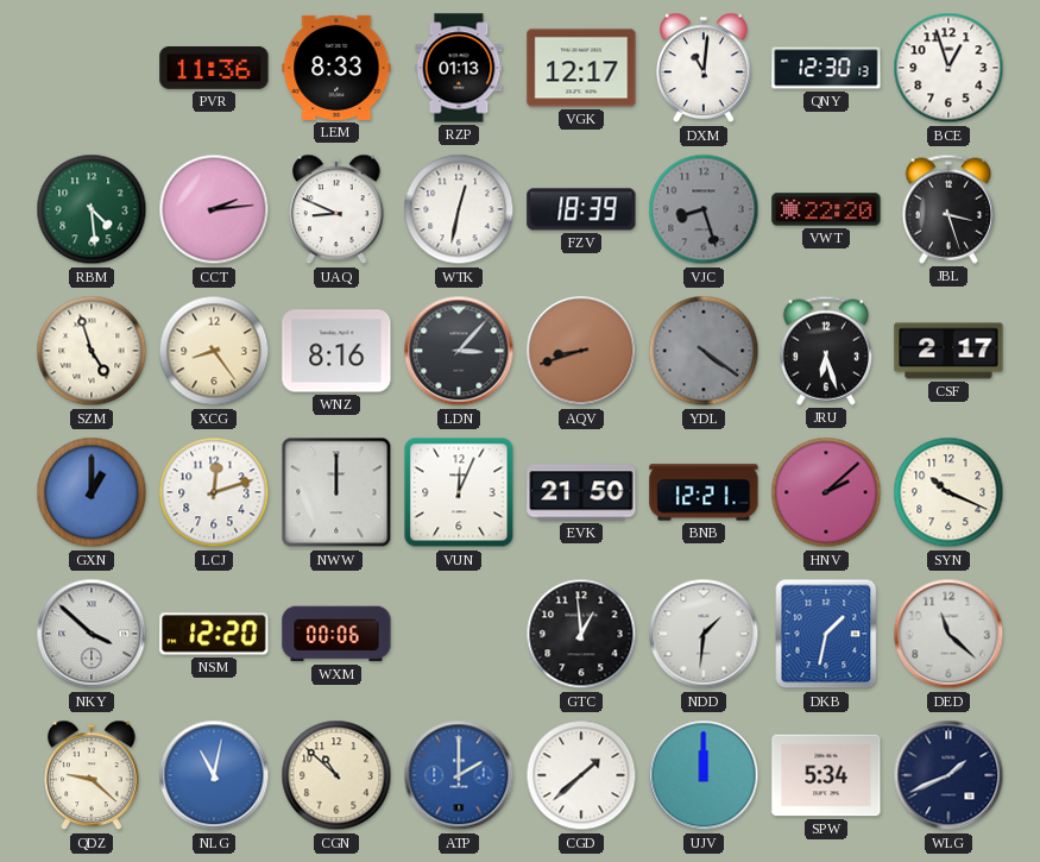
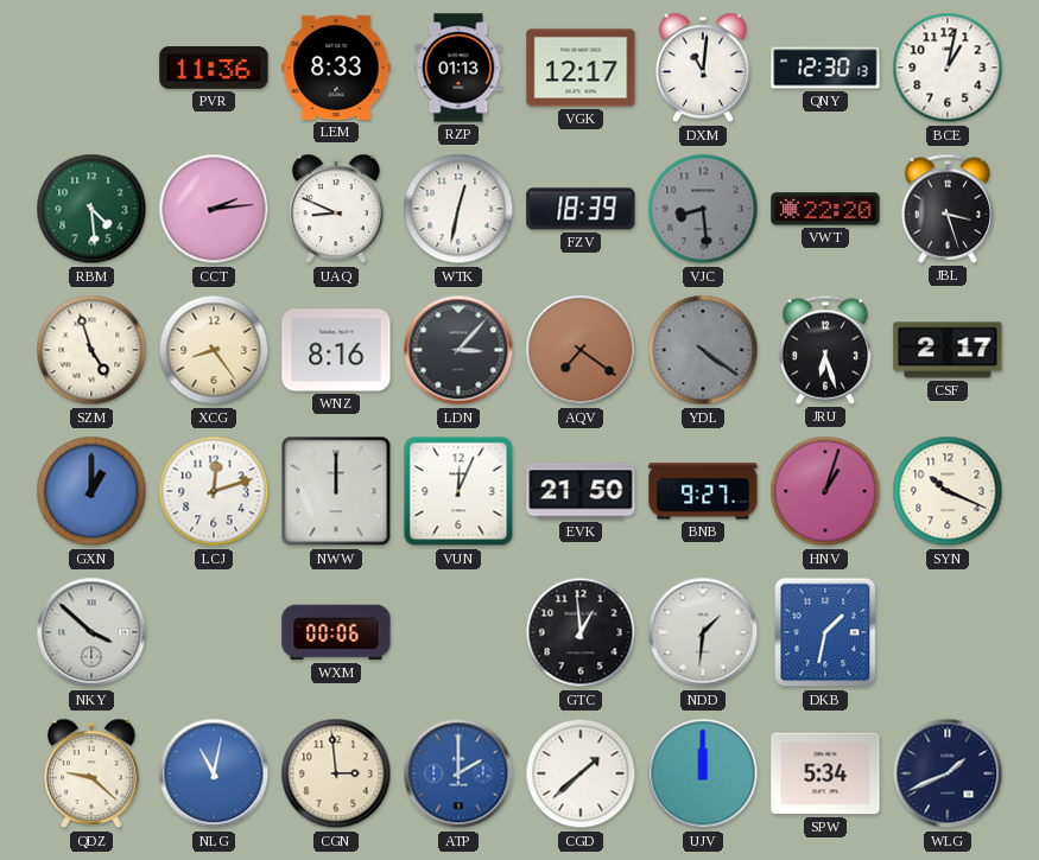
BCE: 12:57 -> 1:02
VJC: 8:27 -> 8:29
AQV: 8:42 -> 7:21
BNB: 12:21 -> 9:27
HNV: 2:08 -> 1:03
NSM: 12:20 -> none
DED: 11:22 -> none
CGN: 10:52 -> 2:59
